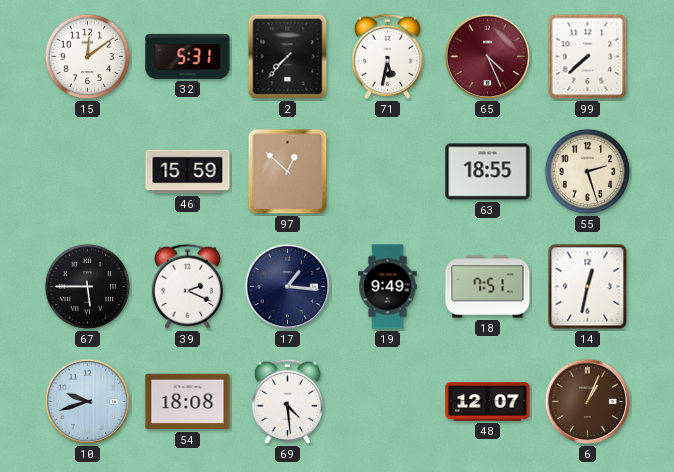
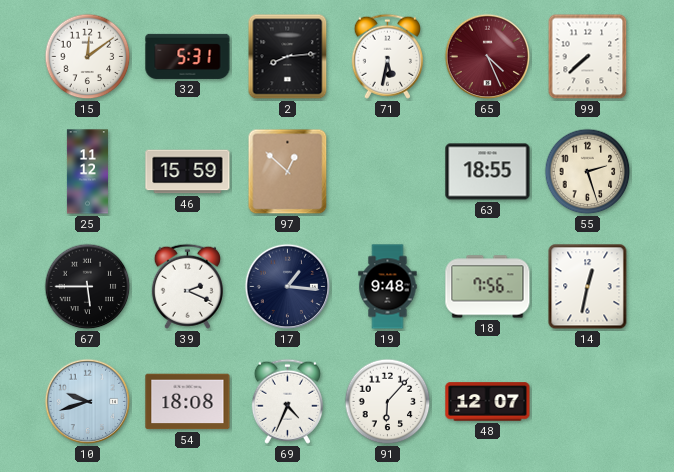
2: 7:37 -> 8:14
25: none -> 11:12
19: 9:49 -> 9:48
18: 7:51 -> 7:56
69: 4:29 -> 4:34
91: none -> 6:07
6: 1:04 -> none
